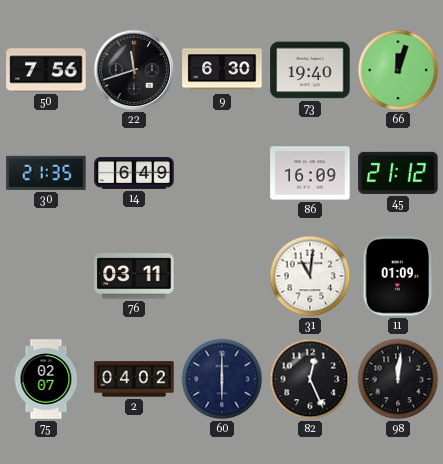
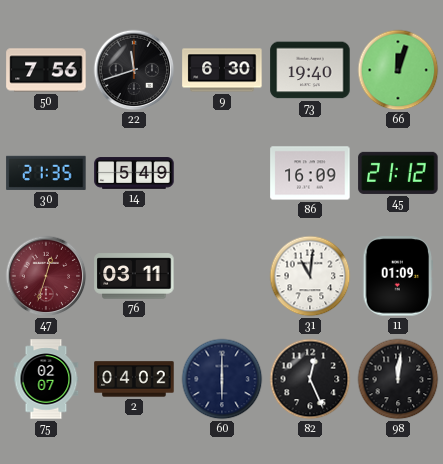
14: 6:49 -> 5:49
47: none -> 12:33
